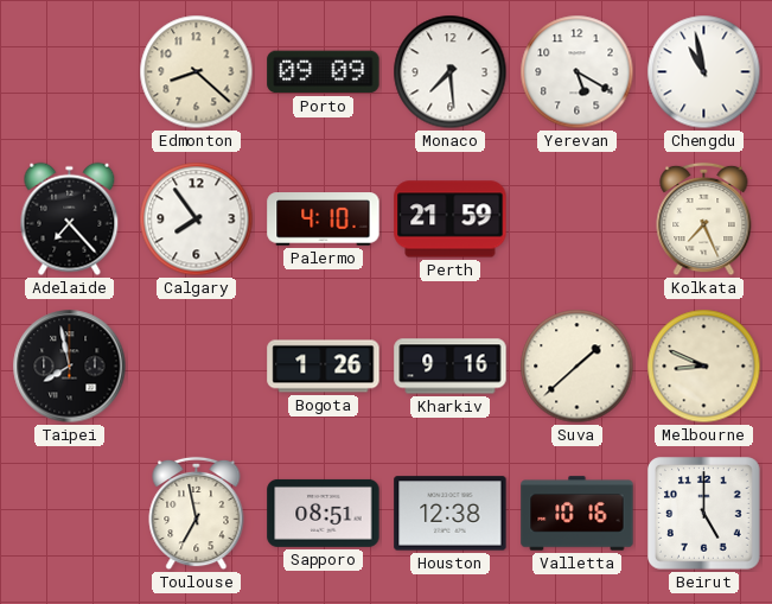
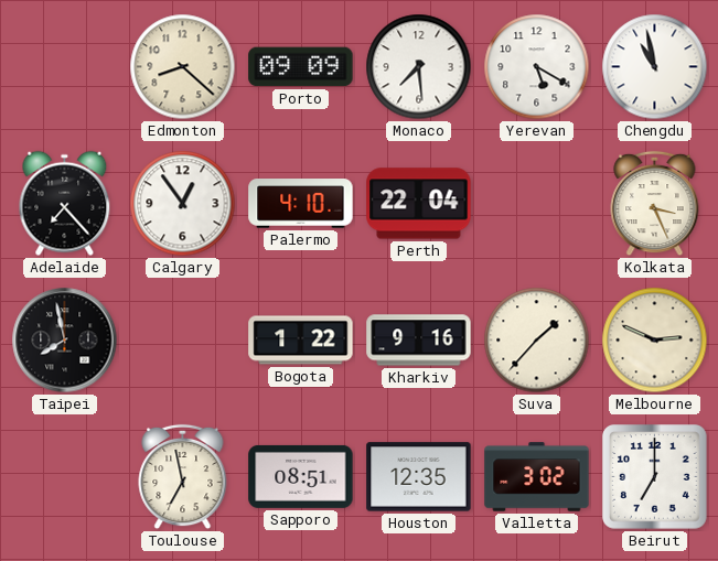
Calgary: 7:54 -> 12:54
Perth: 21:59 -> 22:04
Kolkata: 7:26 -> 3:26
Bogota: 1:26 -> 1:22
Suva: 1:38 -> 1:37
Melbourne: 8:49 -> 2:49
Houston: 12:38 -> 12:35
Valletta: 10:16 -> 3:02
Beirut: 5:00 -> 7:00
